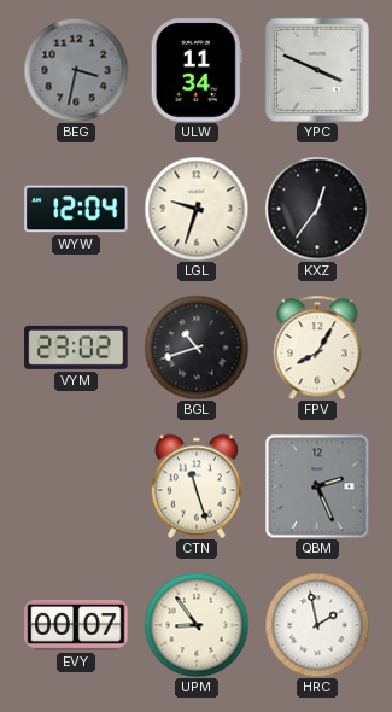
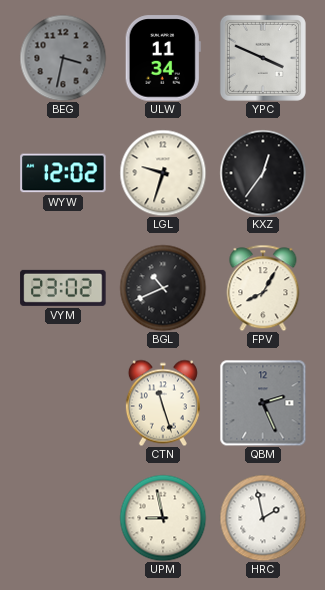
WYW: 12:04 -> 12:02
BGL: 10:42 -> 10:41
EVY: 00:07 -> none
UPM: 8:54 -> 8:58
